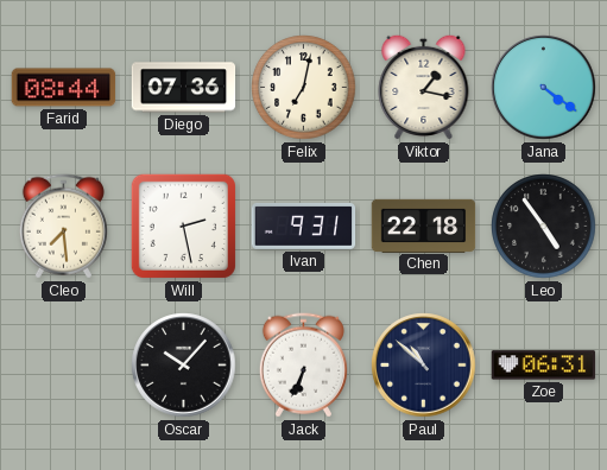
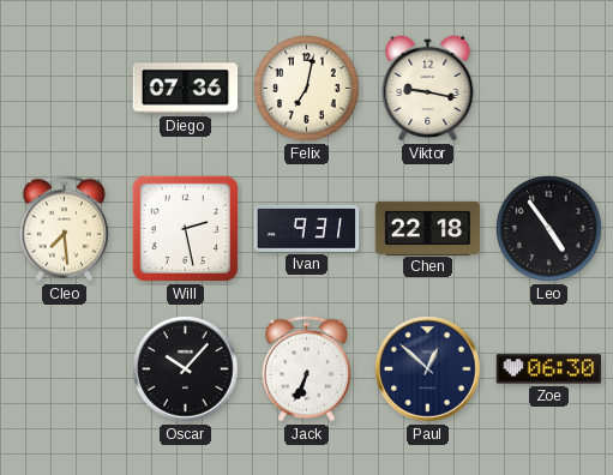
Farid: 08:44 -> none
Viktor: 1:17 -> 9:17
Jana: 4:21 -> none
Paul: 10:52 -> 12:52
Zoe: 06:31 -> 06:30
